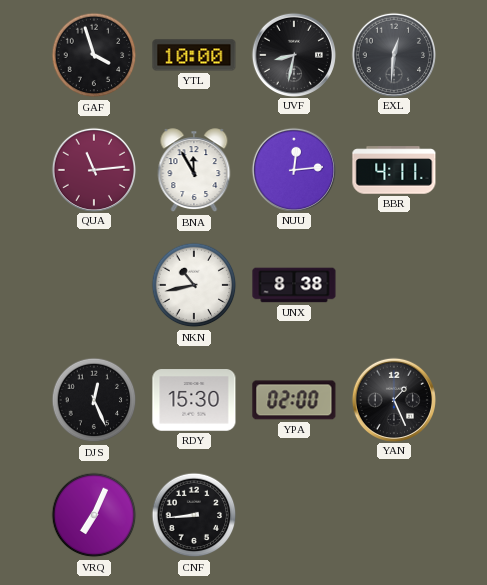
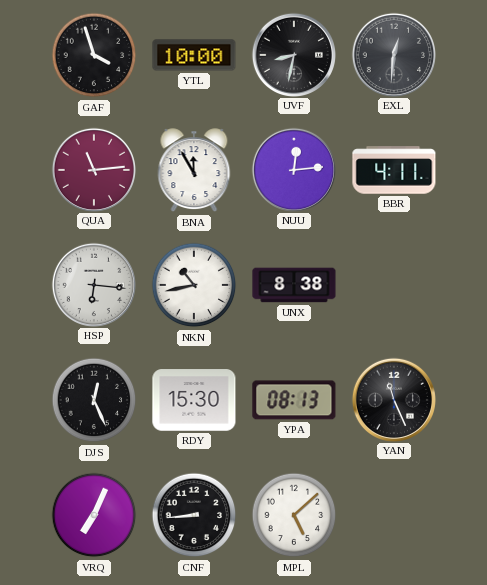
HSP: none -> 6:16
YPA: 02:00 -> 08:13
YAN: 1:26 -> 11:26
MPL: none -> 5:08
